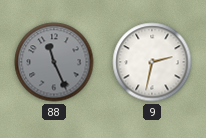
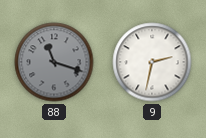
88: 11:26 -> 11:18
